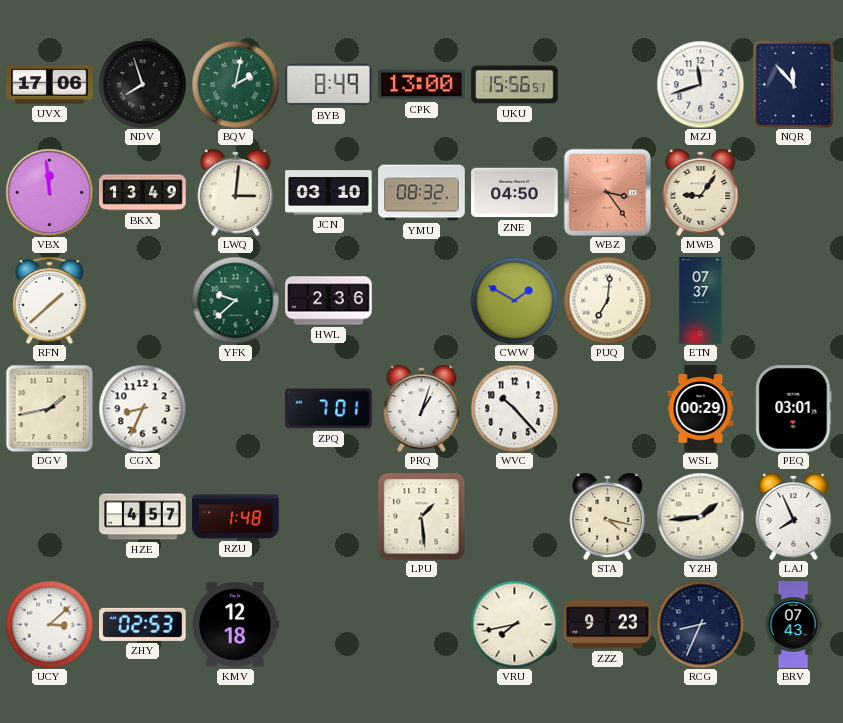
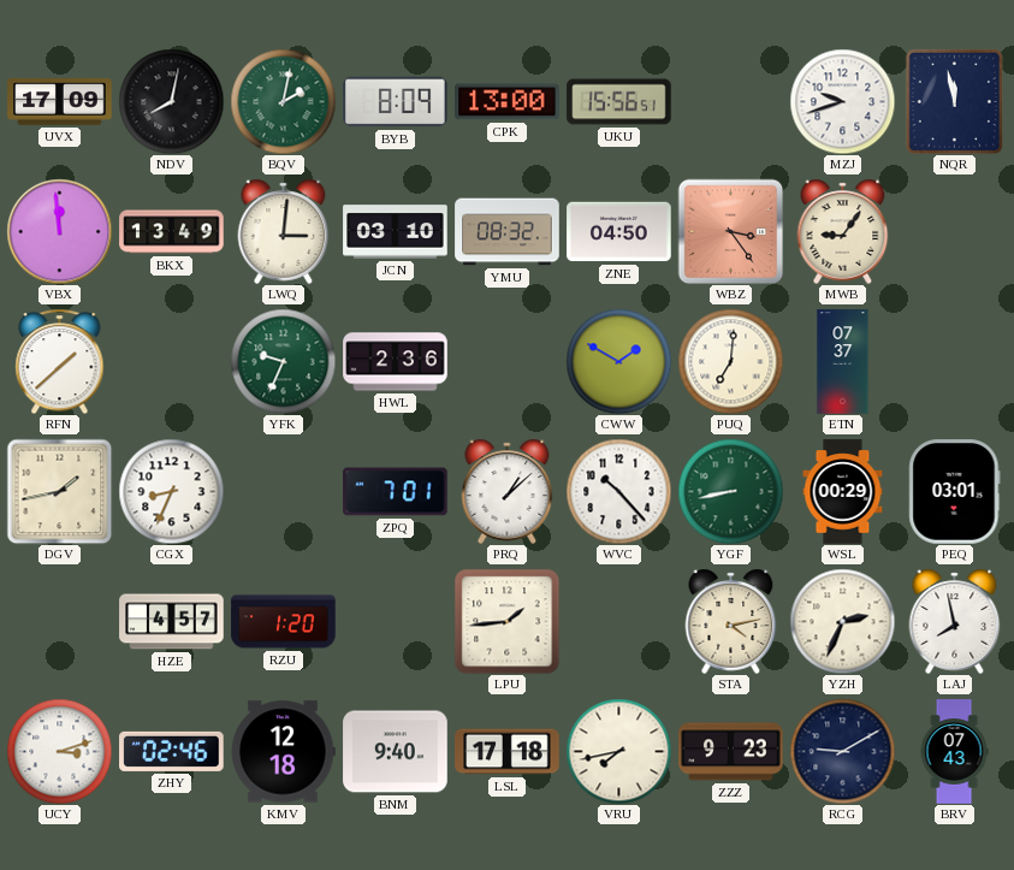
UVX: 17:06 -> 17:09
NDV: 7:57 -> 8:02
BYB: 8:49 -> 8:09
MZJ: 11:42 -> 9:42
NQR: 11:53 -> 11:58
YFK: 9:38 -> 9:34
PRQ: 1:03 -> 1:08
YGF: none -> 8:43
RZU: 1:48 -> 1:20
LPU: 1:29 -> 1:44
STA: 4:17 -> 4:13
YZH: 1:44 -> 2:34
LAJ: 7:56 -> 7:58
UCY: 3:08 -> 3:12
ZHY: 02:53 -> 02:46
BNM: none -> 9:40
LSL: none -> 17:18
RCG: 8:34 -> 9:10
